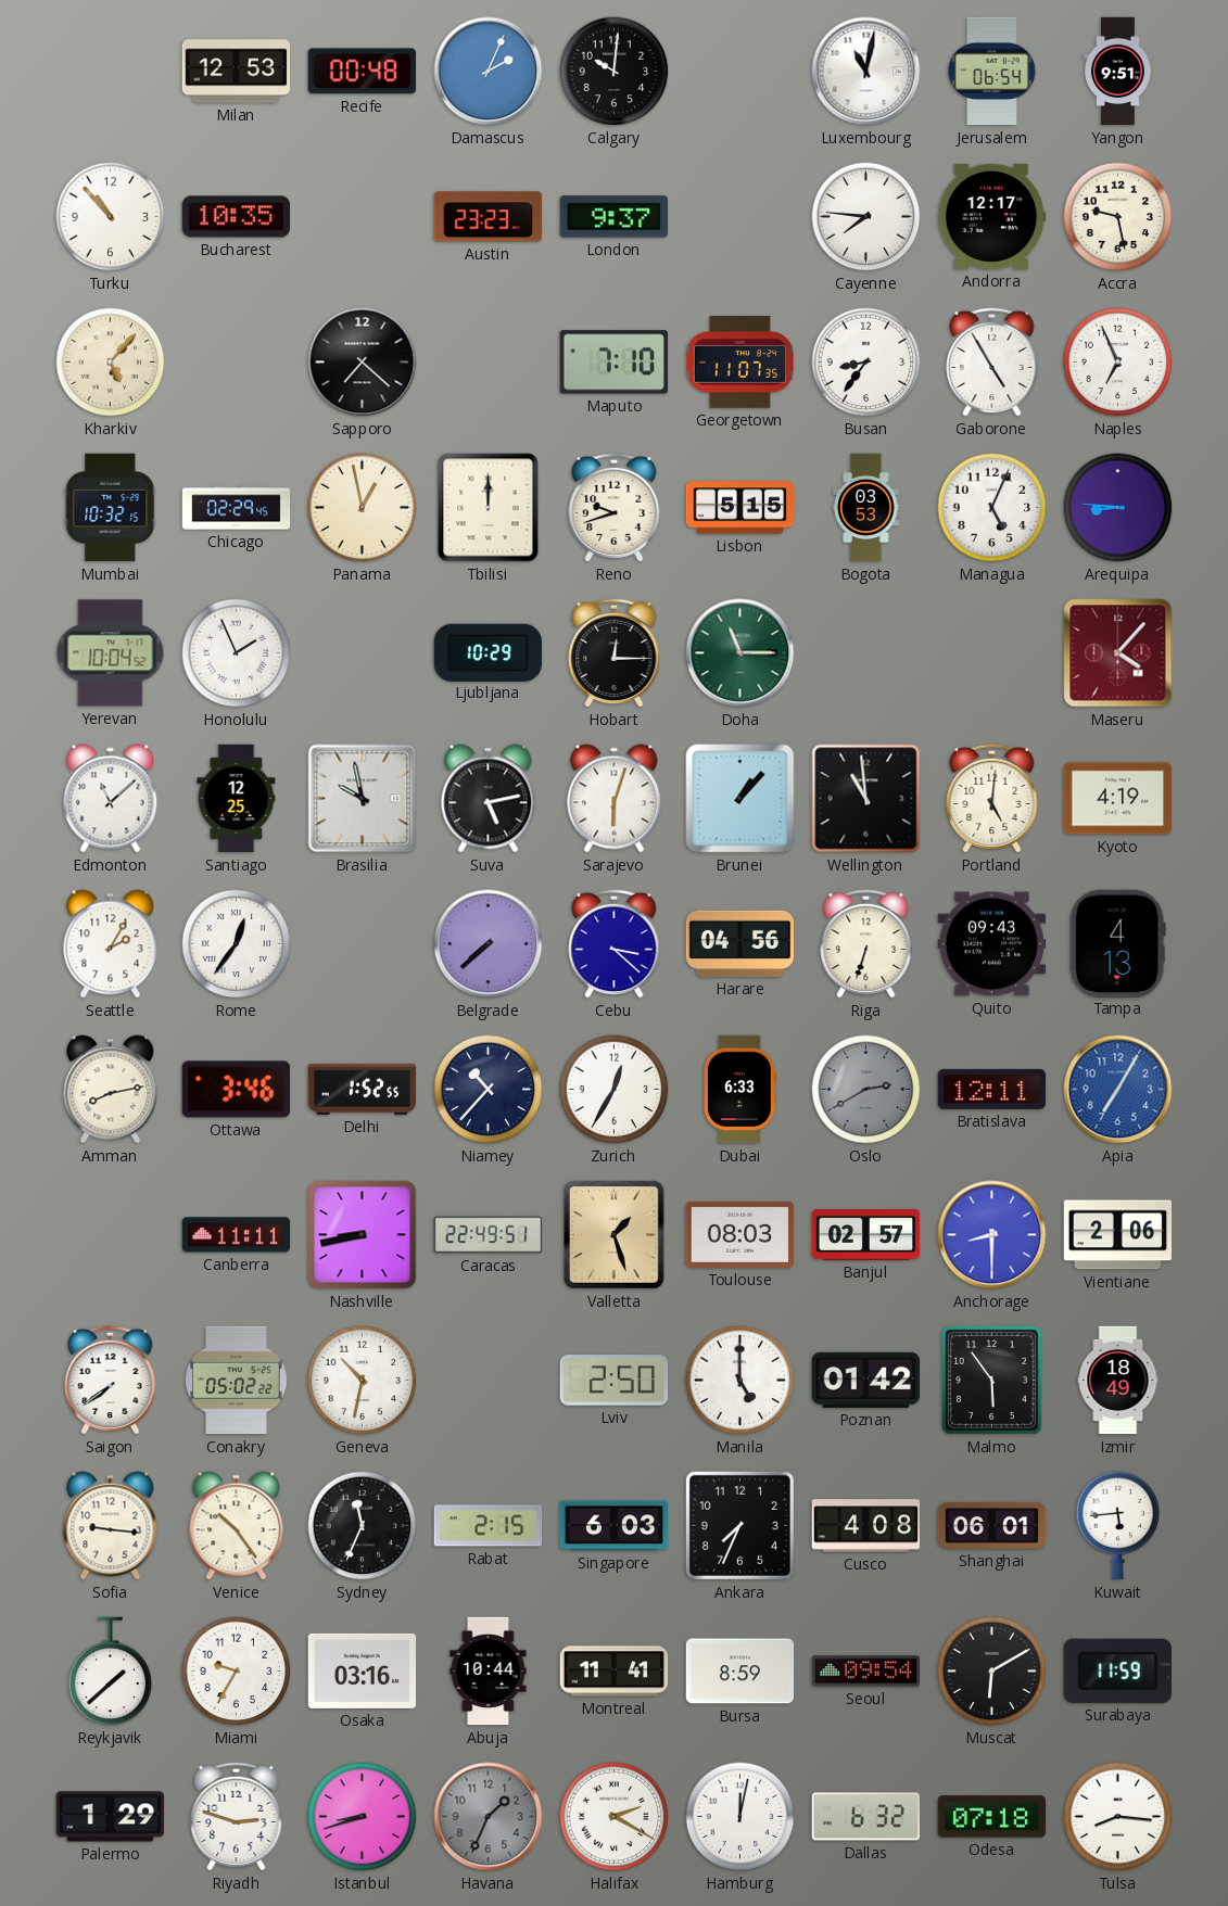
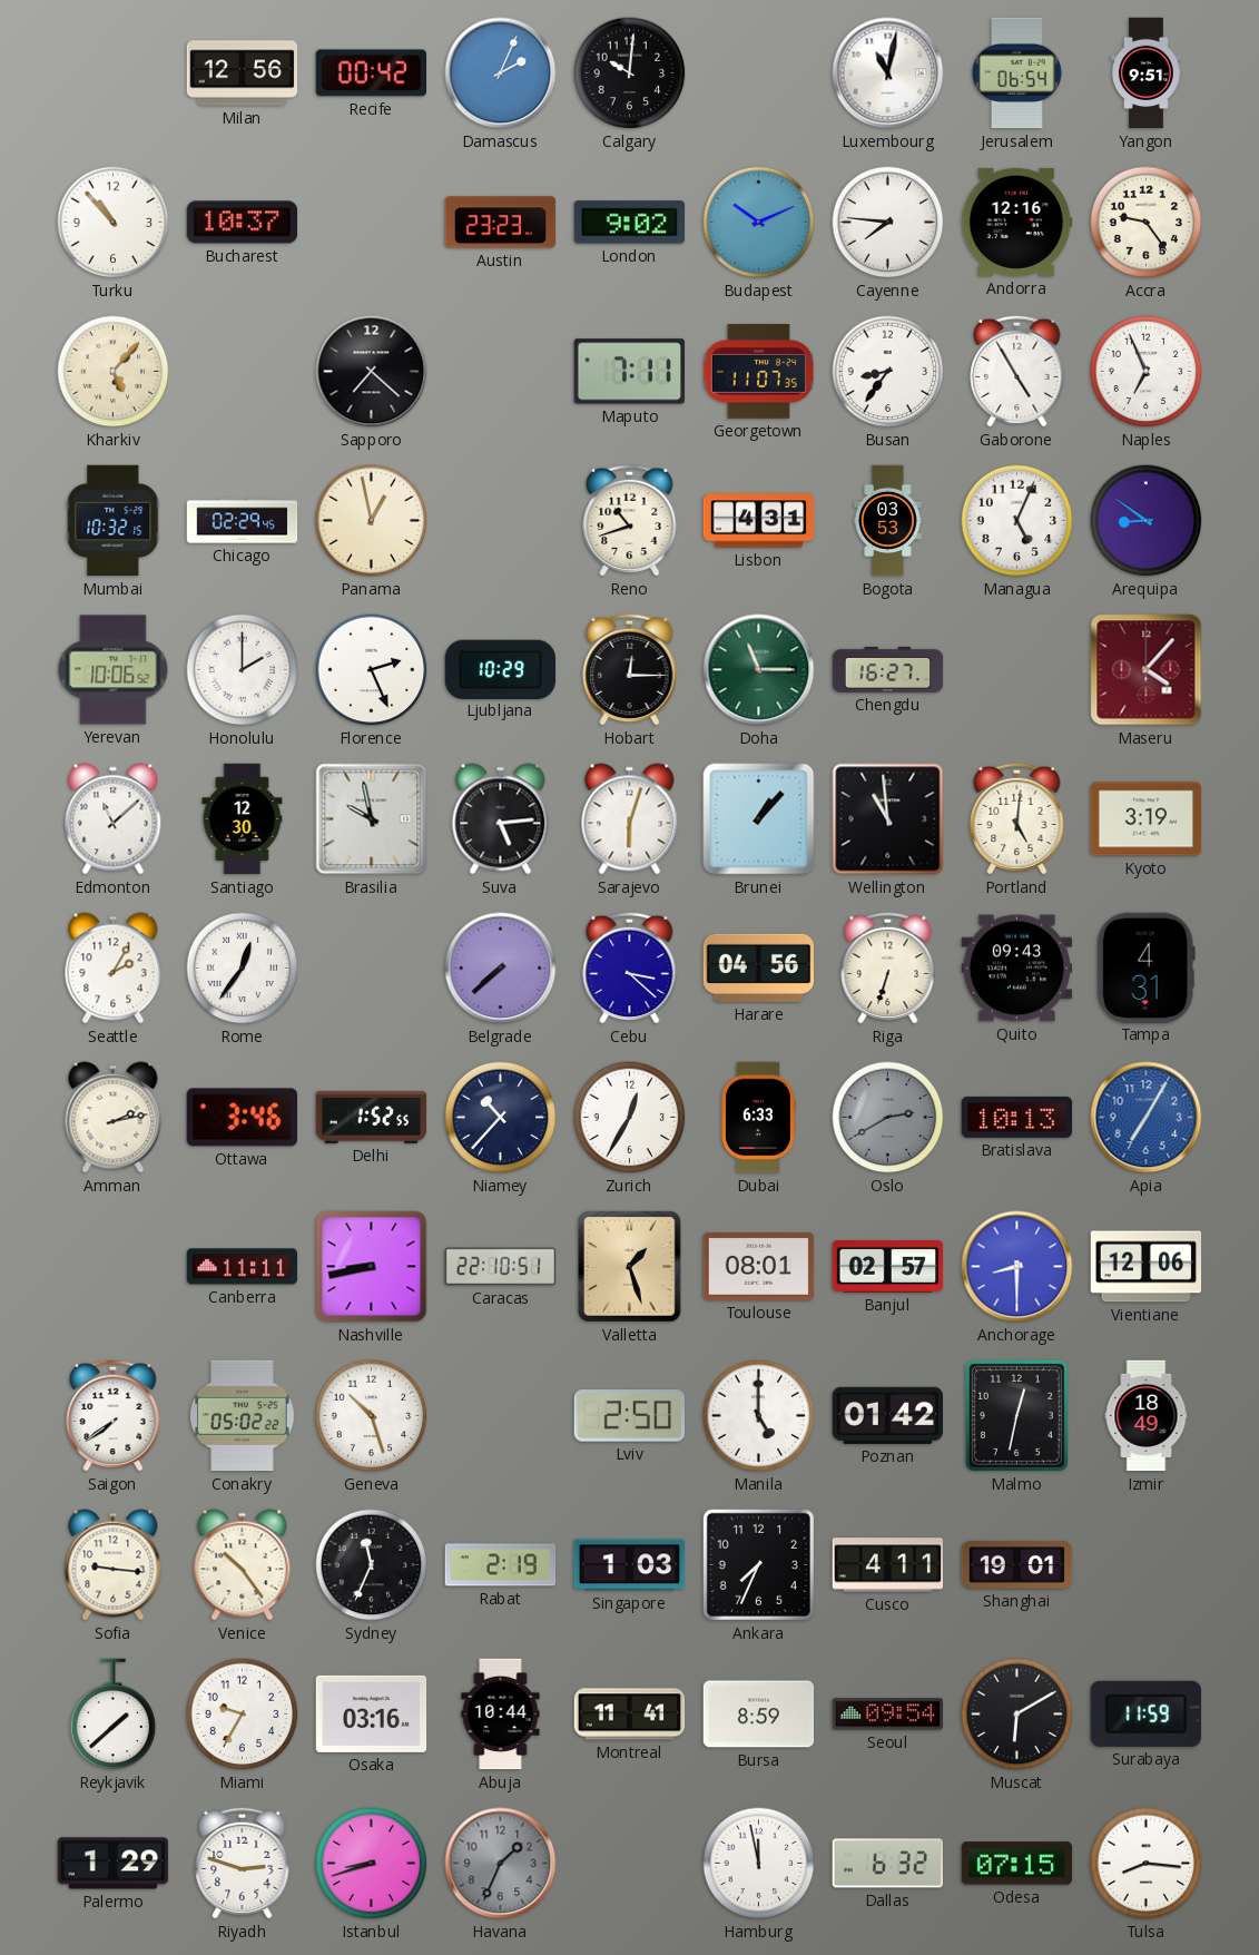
Milan: 12:53 -> 12:56
Recife: 00:48 -> 00:42
Bucharest: 10:35 -> 10:37
London: 9:37 -> 9:02
Budapest: none -> 10:11
Andorra: 12:17 -> 12:16
Accra: 9:28 -> 9:24
Maputo: 7:10 -> 7:11
Tbilisi: 12:00 -> none
Reno: 9:42 -> 10:42
Lisbon: 5:15 -> 4:31
Arequipa: 8:46 -> 8:51
Yerevan: 10:04 -> 10:06
Honolulu: 1:56 -> 2:00
Florence: none -> 2:26
Chengdu: none -> 16:27
Santiago: 12:25 -> 12:30
Suva: 5:13 -> 5:14
Kyoto: 4:19 -> 3:19
Tampa: 4:13 -> 4:31
Amman: 8:13 -> 2:13
Bratislava: 12:11 -> 10:13
Caracas: 22:49 -> 22:10
Toulouse: 08:03 -> 08:01
Vientiane: 2:06 -> 12:06
Geneva: 10:32 -> 10:27
Malmo: 5:54 -> 12:32
Rabat: 2:15 -> 2:19
Singapore: 6:03 -> 1:03
Cusco: 4:08 -> 4:11
Shanghai: 06:01 -> 19:01
Kuwait: 5:44 -> none
Halifax: 2:20 -> none
Hamburg: 12:02 -> 11:58
Odesa: 07:18 -> 07:15
